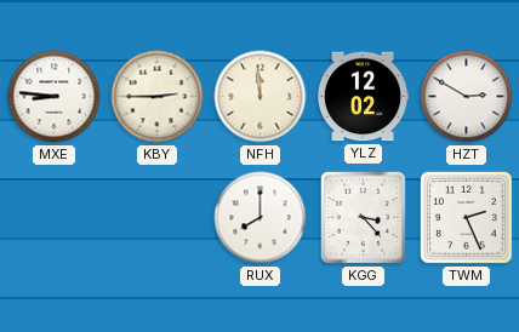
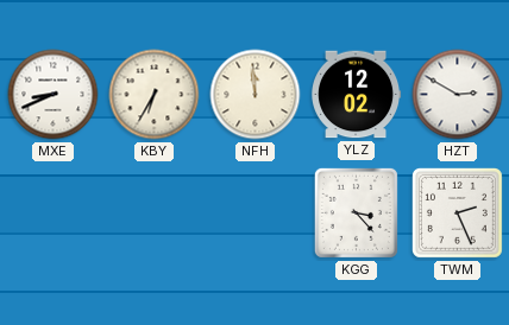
MXE: 8:46 -> 8:41
KBY: 2:45 -> 6:35
RUX: 8:00 -> none
